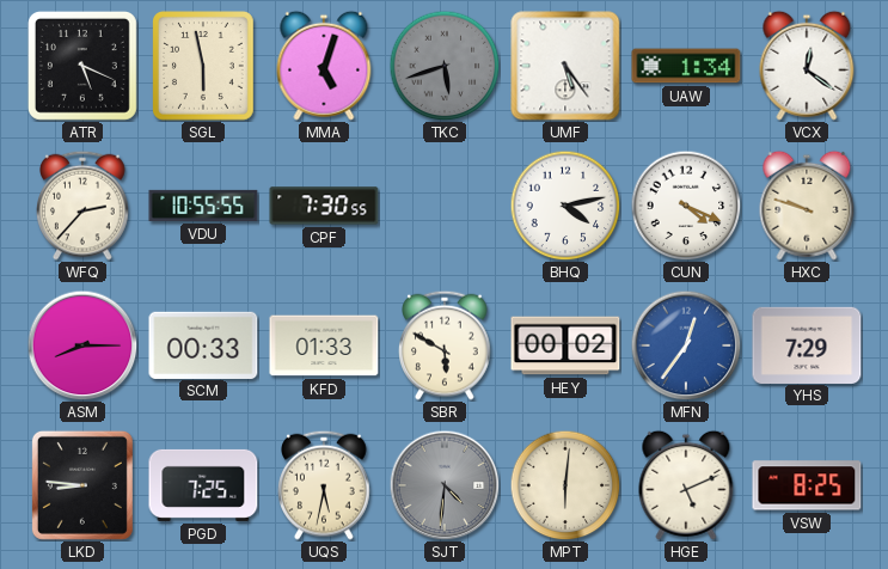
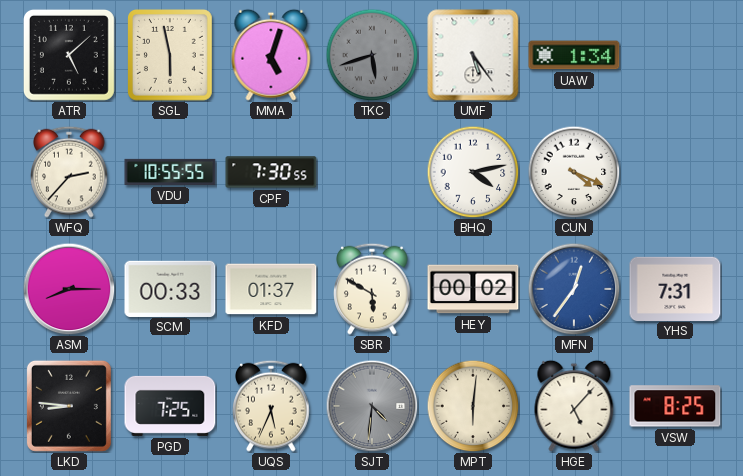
ATR: 5:19 -> 5:08
VCX: 12:21 -> none
HXC: 9:48 -> none
KFD: 01:33 -> 01:37
YHS: 7:29 -> 7:31
UQS: 5:32 -> 5:34
HGE: 5:11 -> 5:07
